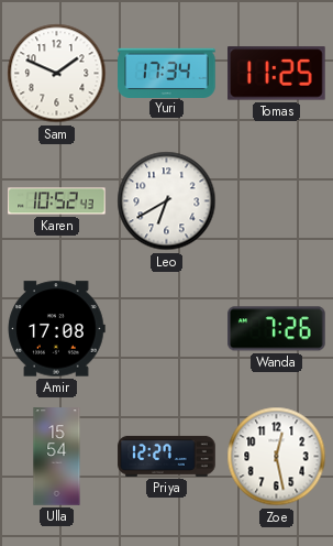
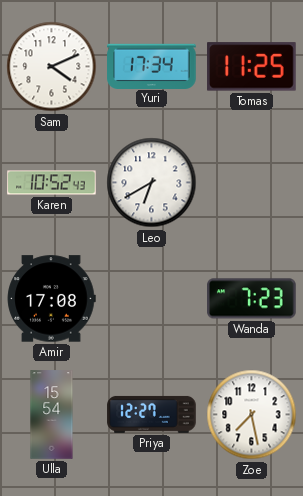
Sam: 1:49 -> 4:11
Wanda: 7:26 -> 7:23
Zoe: 12:28 -> 7:28
